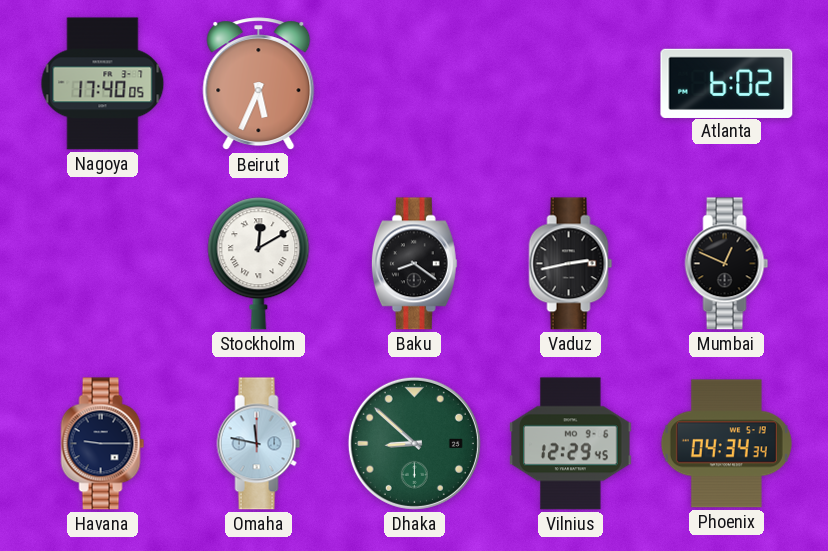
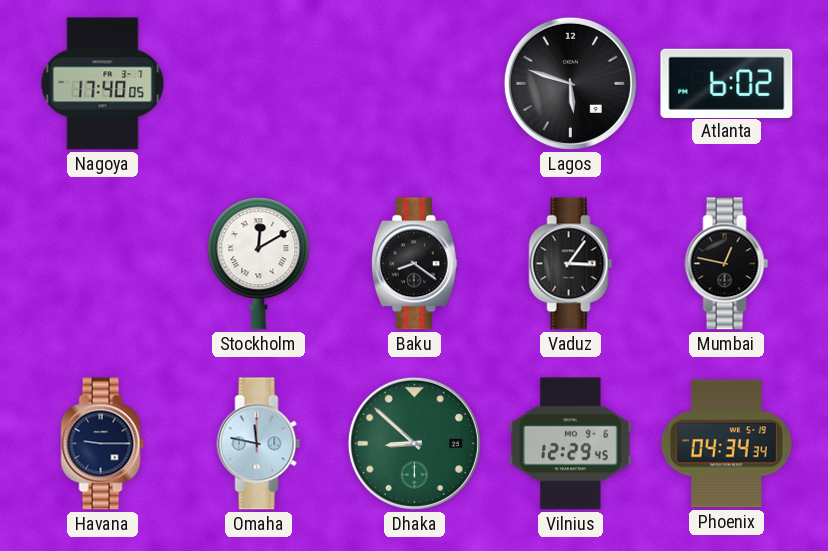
Beirut: 5:34 -> none
Lagos: none -> 5:48
Vaduz: 2:43 -> 3:06
Mumbai: 12:49 -> 12:47
